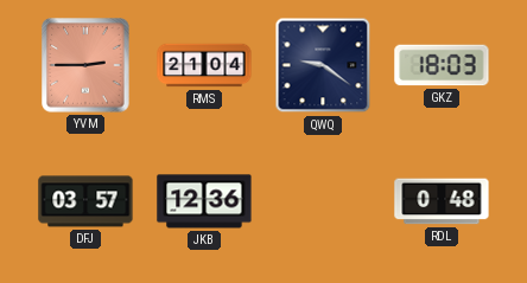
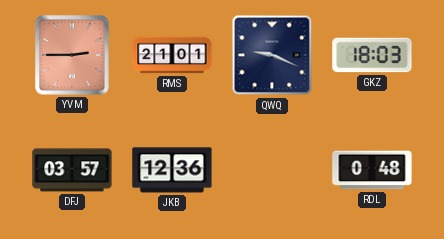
RMS: 21:04 -> 21:01
QWQ: 9:21 -> 9:19
